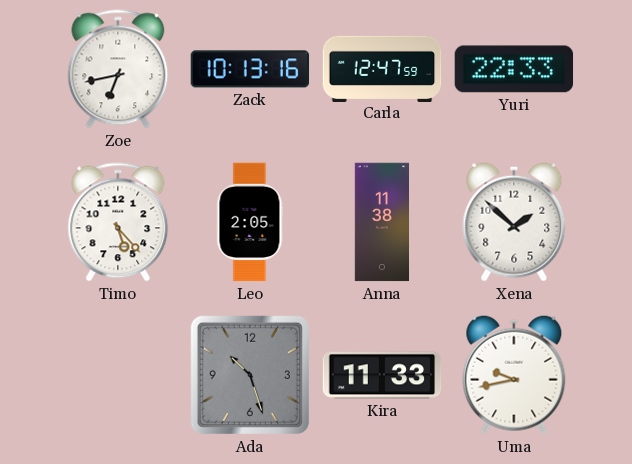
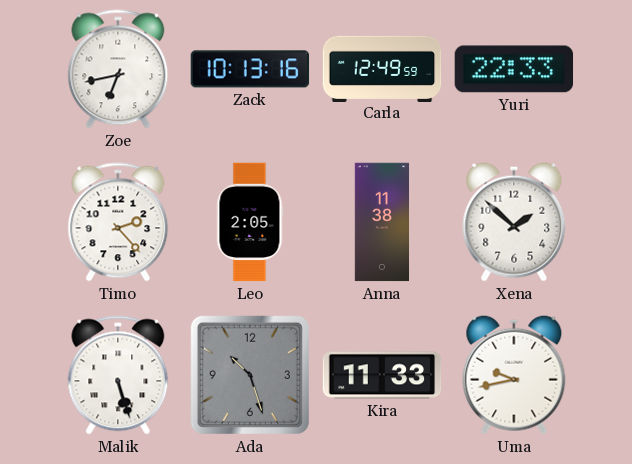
Carla: 12:47 -> 12:49
Timo: 5:23 -> 2:23
Malik: none -> 5:27
